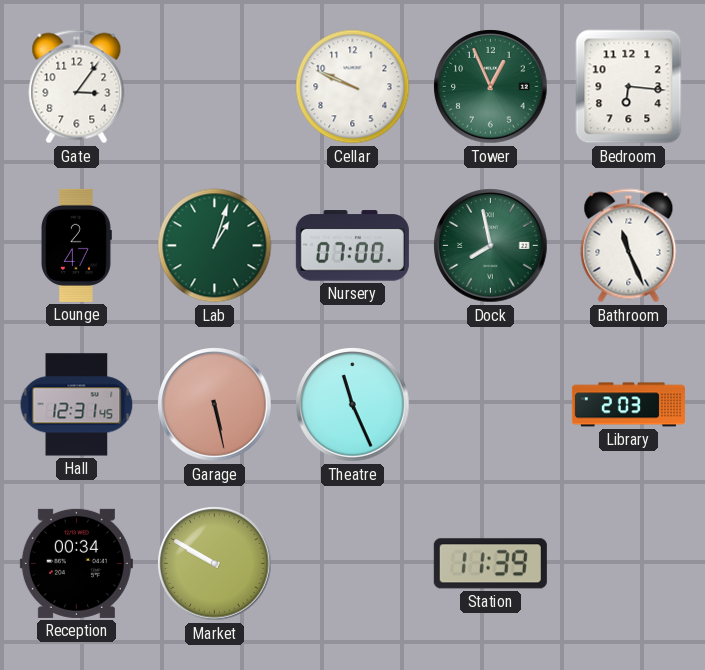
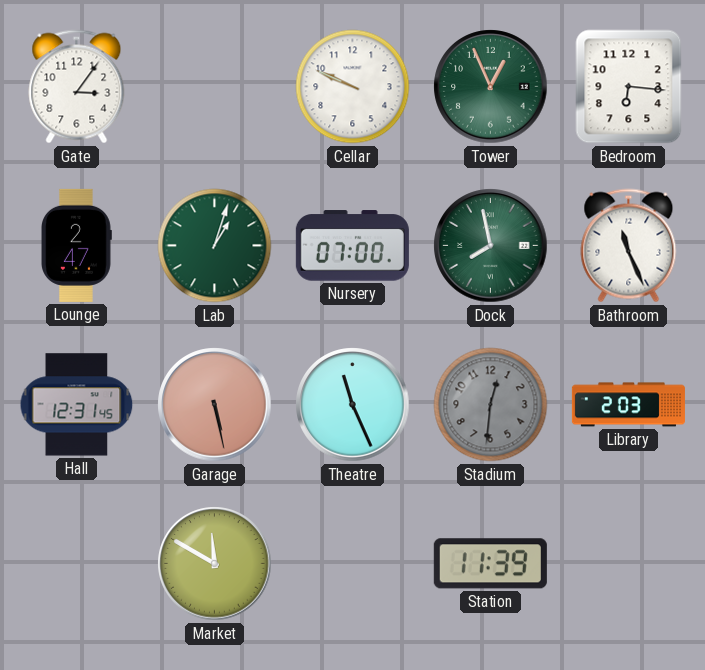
Stadium: none -> 12:31
Reception: 00:34 -> none
Market: 9:50 -> 11:50
